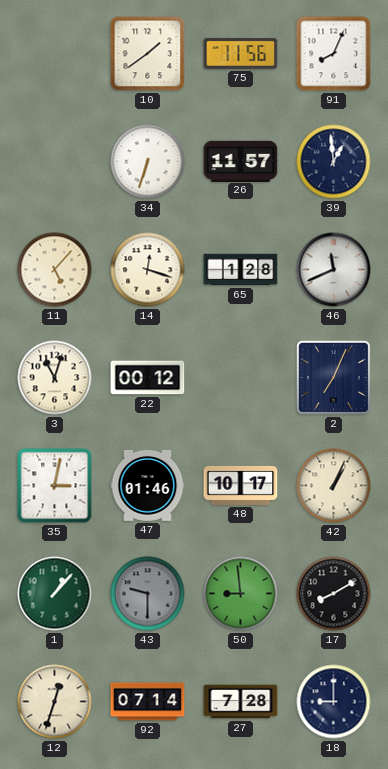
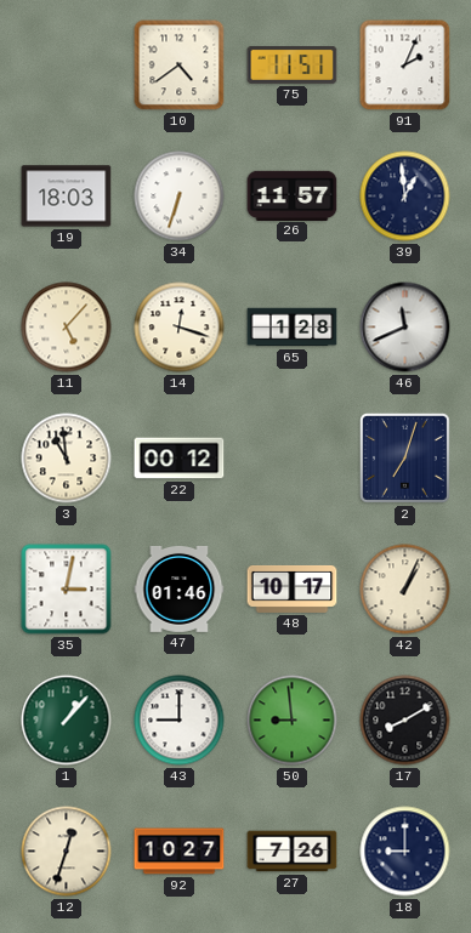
10: 1:39 -> 4:39
75: 11:56 -> 11:51
91: 8:04 -> 2:04
19: none -> 18:03
3: 11:03 -> 10:59
2: 7:04 -> 7:03
43: 9:30 -> 9:00
43 dial: grey -> white
92: 07:14 -> 10:27
27: 7:28 -> 7:26
